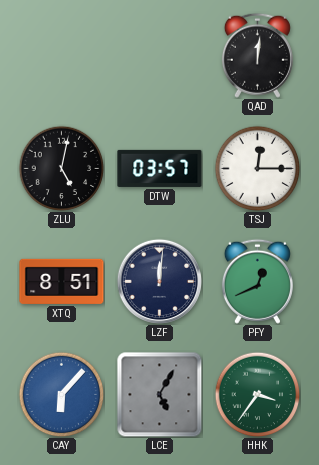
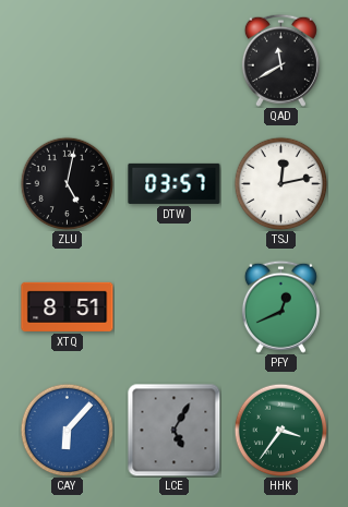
QAD: 12:01 -> 11:40
TSJ: 12:15 -> 12:13
LZF: 12:01 -> none
